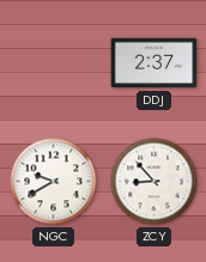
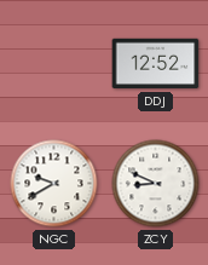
DDJ: 2:37 -> 12:52
ZCY: 8:53 -> 8:49
